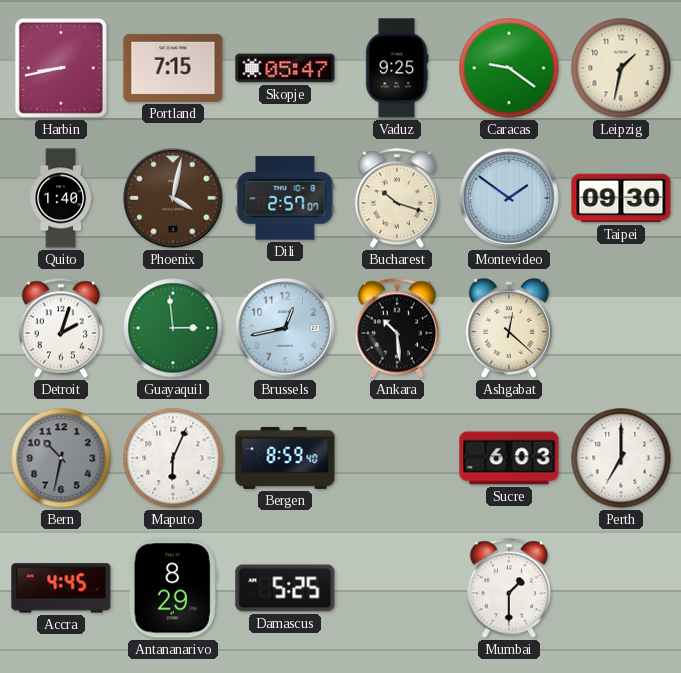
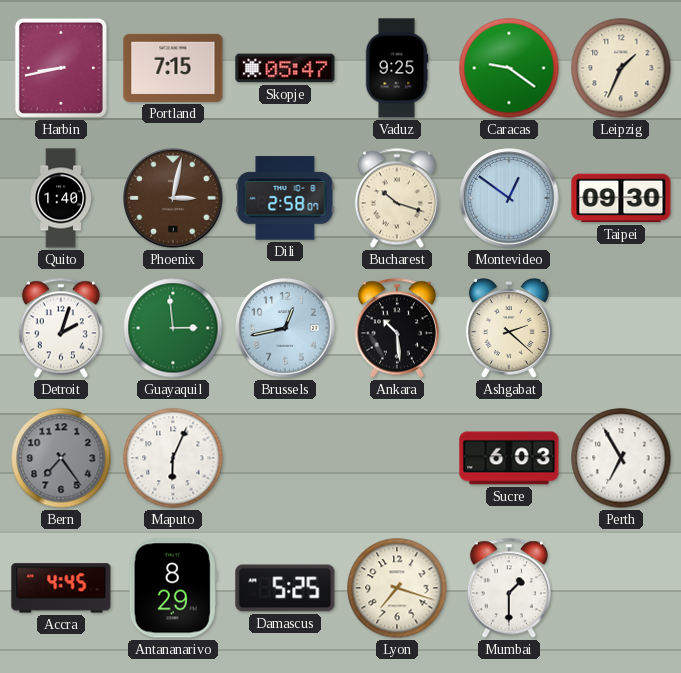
Leipzig: 1:32 -> 1:34
Phoenix: 4:02 -> 3:02
Dili: 2:57 -> 2:58
Montevideo: 1:51 -> 12:51
Ashgabat: 12:22 -> 2:22
Bern: 10:32 -> 7:24
Bergen: 8:59 -> none
Perth: 7:00 -> 6:55
Lyon: none -> 7:18
